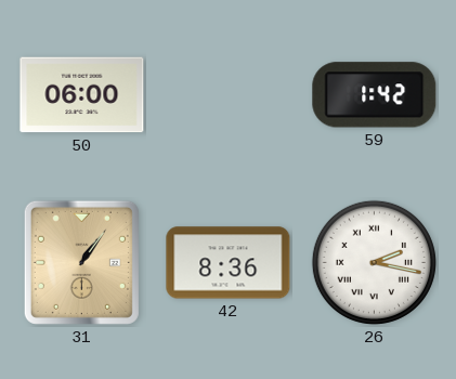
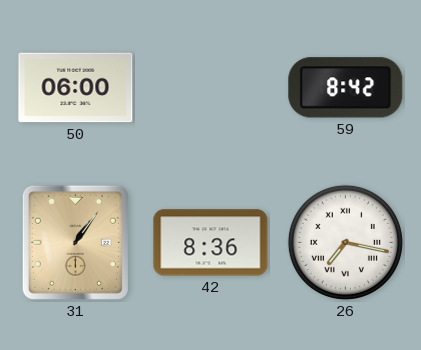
59: 1:42 -> 8:42
26: 2:17 -> 7:17
